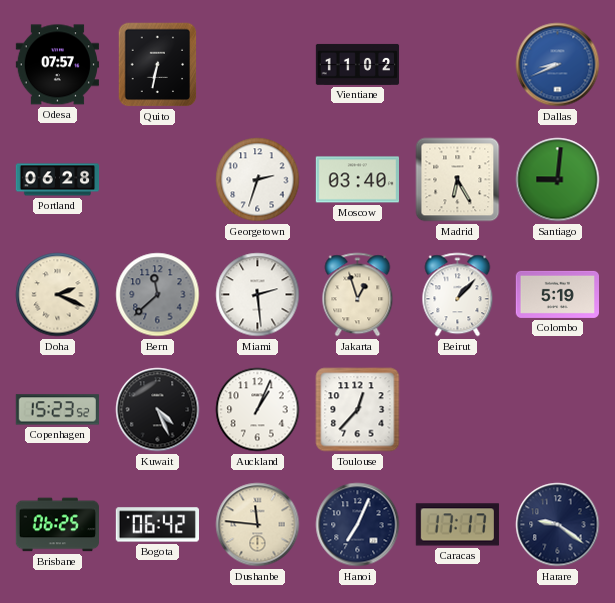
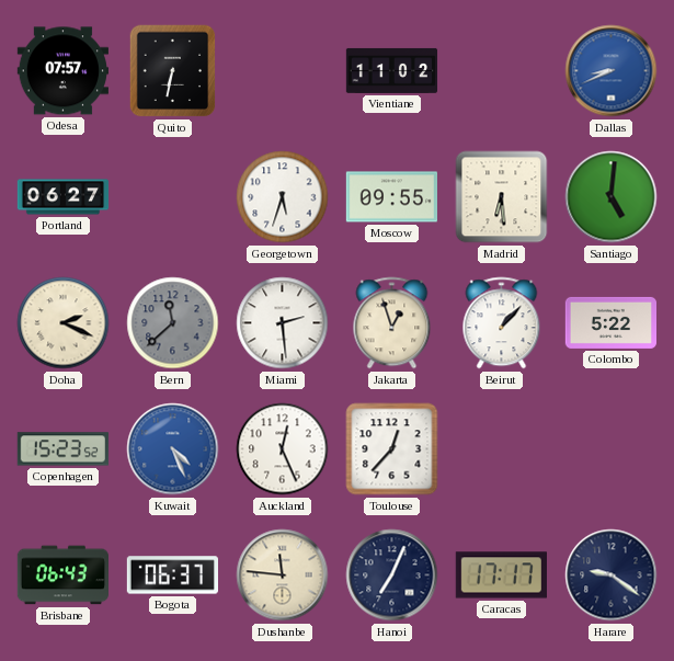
Portland: 06:28 -> 06:27
Georgetown: 2:33 -> 5:33
Moscow: 03:40 -> 09:55
Madrid: 6:25 -> 6:29
Santiago: 9:01 -> 5:01
Colombo: 5:19 -> 5:22
Kuwait dial: black -> blue
Auckland: 1:04 -> 12:26
Brisbane: 06:25 -> 06:43
Bogota: 06:42 -> 06:37
